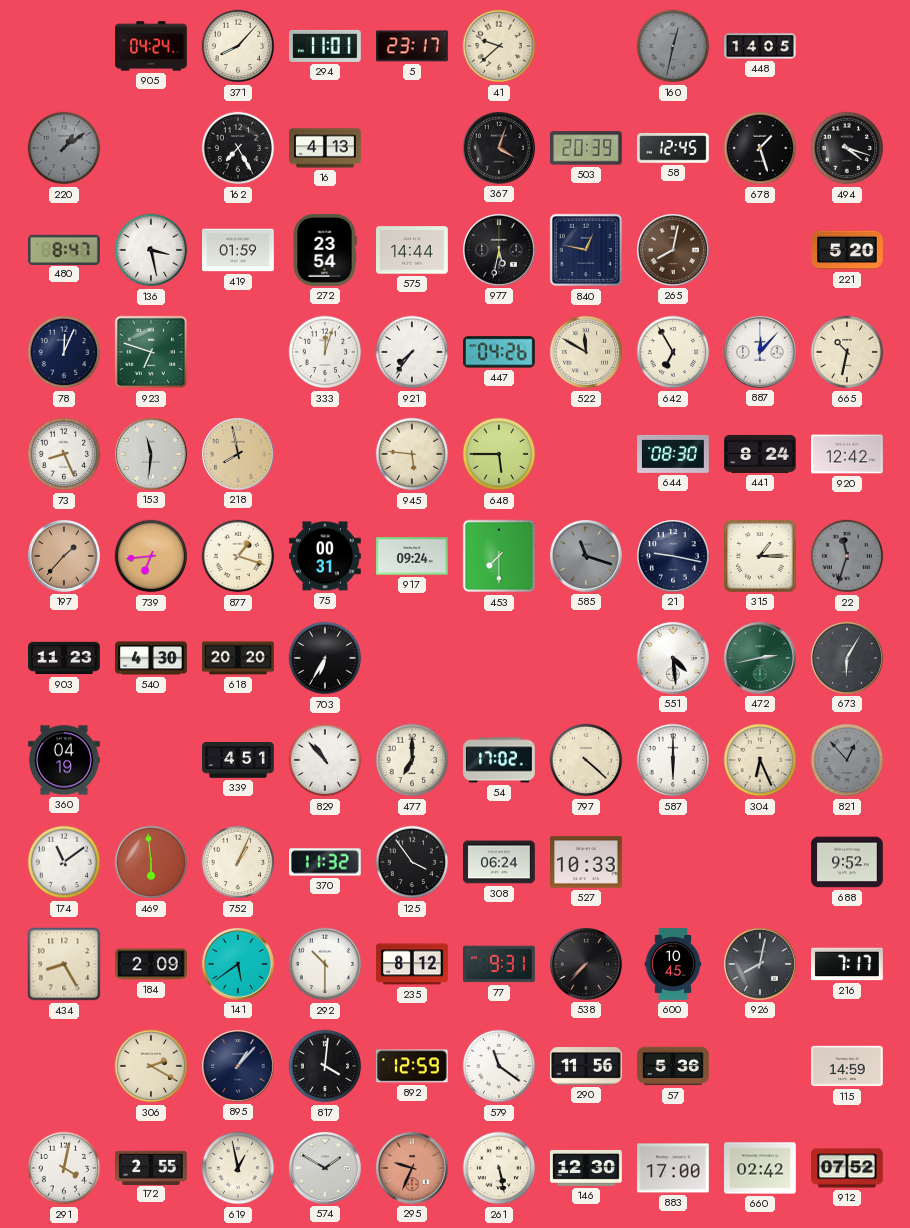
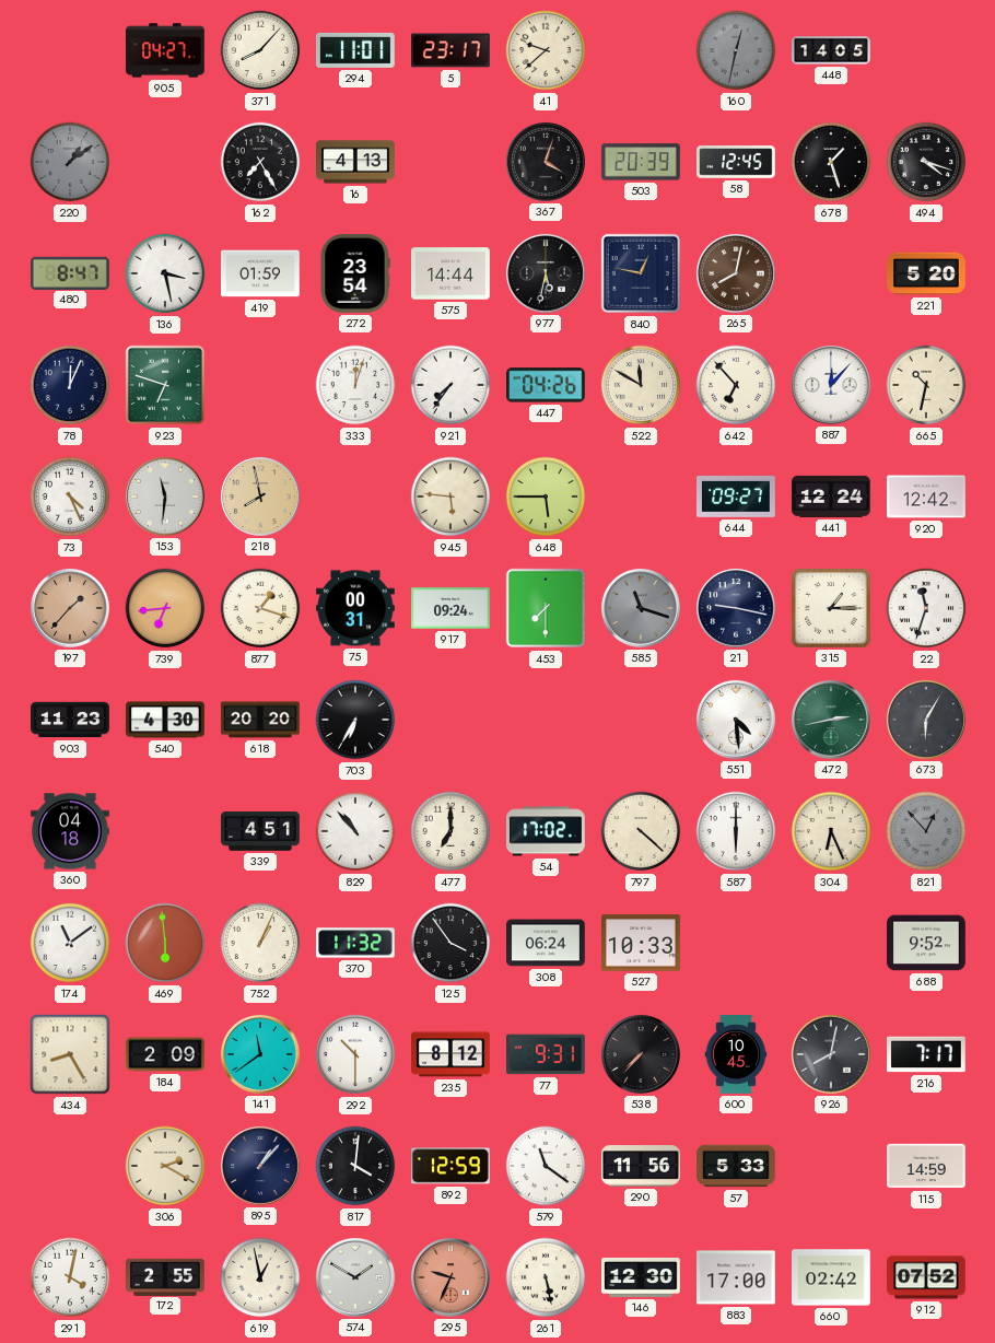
905: 04:24 -> 04:27
642: 6:55 -> 6:53
73: 8:26 -> 4:26
644: 08:30 -> 09:27
441: 8:24 -> 12:24
22 dial: grey -> white
360: 04:19 -> 04:18
141: 5:39 -> 11:39
57: 5:36 -> 5:33
